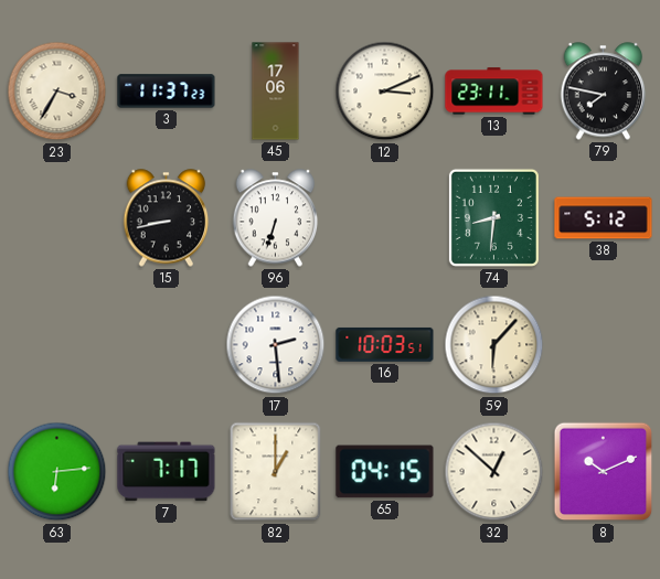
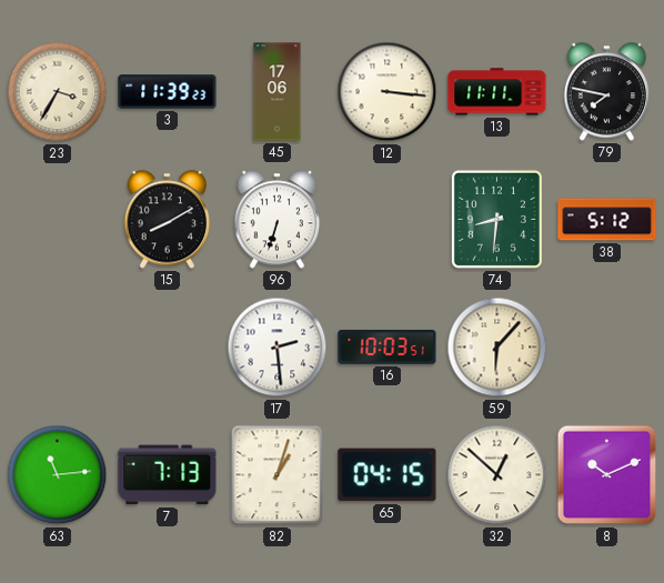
3: 11:37 -> 11:39
12: 3:11 -> 3:16
13: 23:11 -> 11:11
15: 8:43 -> 8:10
63: 6:14 -> 11:14
7: 7:17 -> 7:13
82: 1:00 -> 1:03
